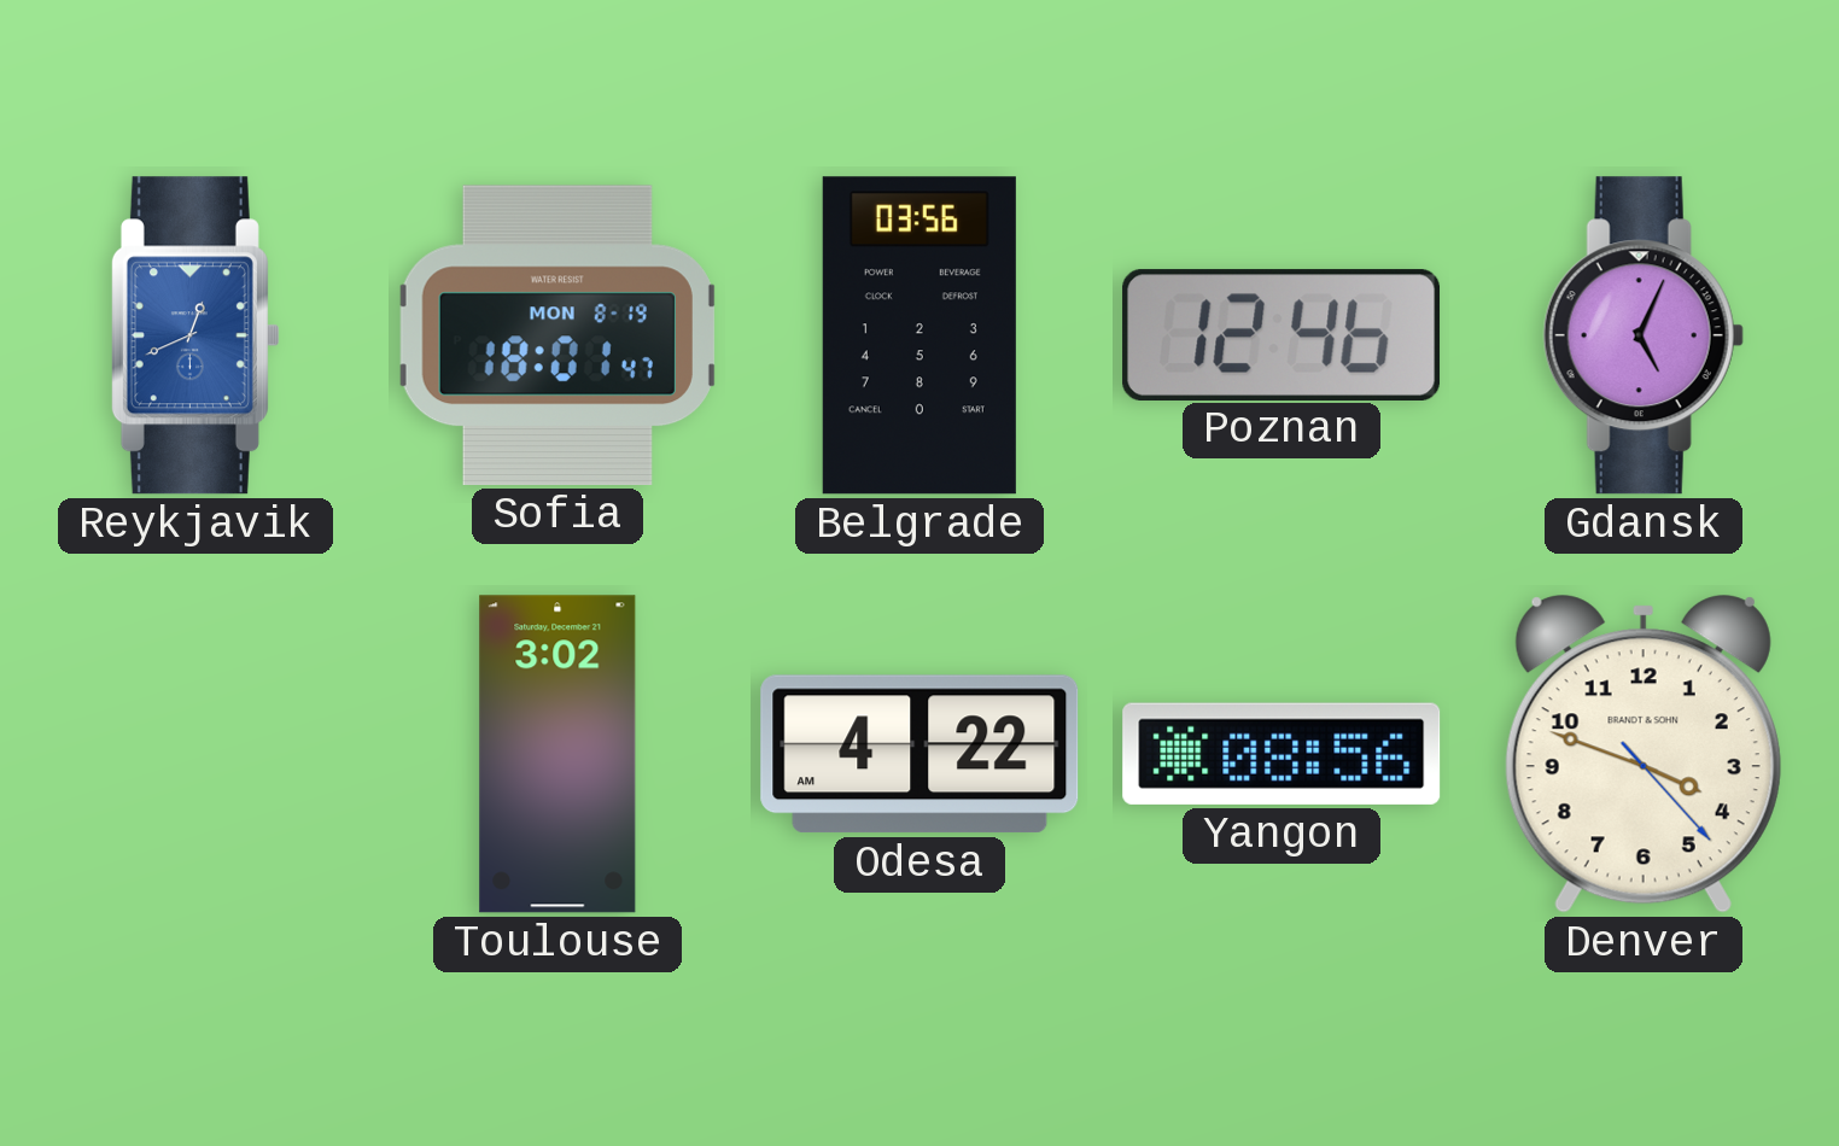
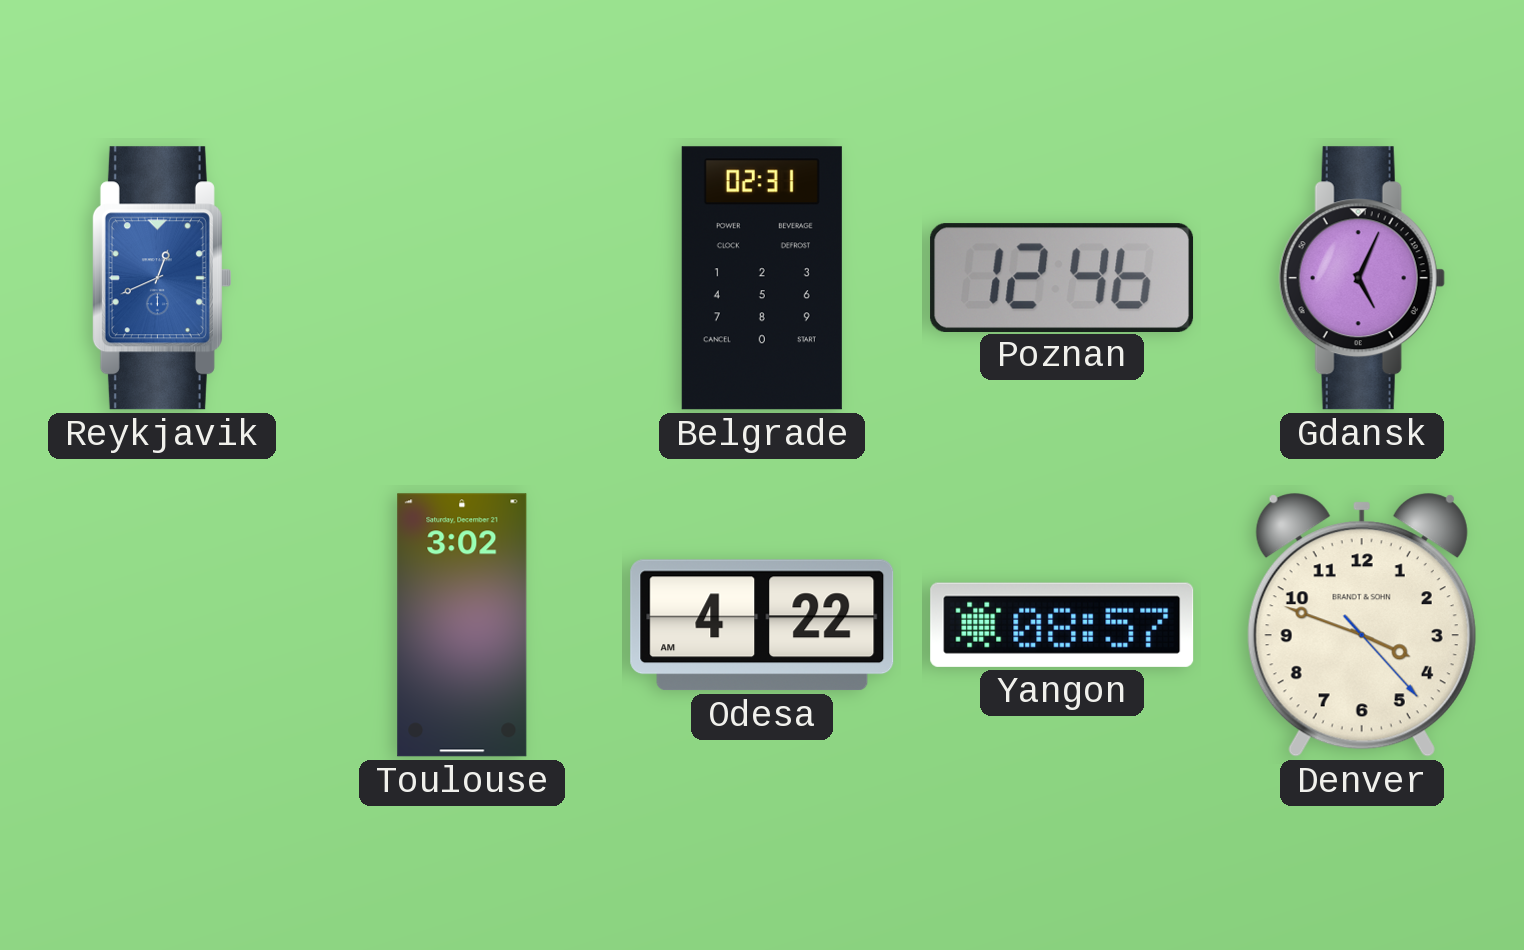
Sofia: 18:01 -> none
Belgrade: 03:56 -> 02:31
Yangon: 08:56 -> 08:57
